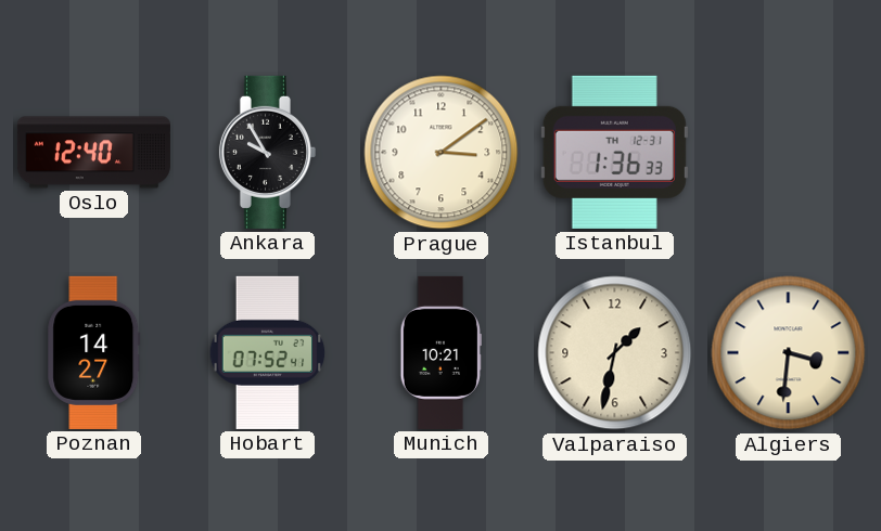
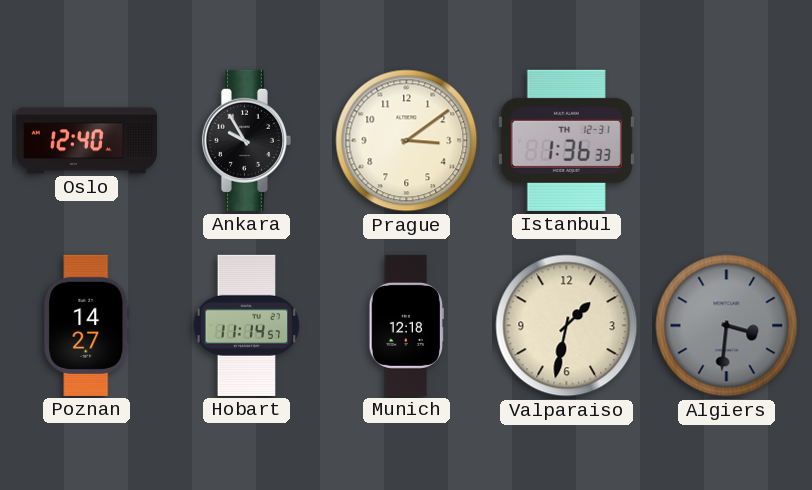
Hobart: 07:52 -> 11:14
Munich: 10:21 -> 12:18
Algiers dial: cream -> grey
